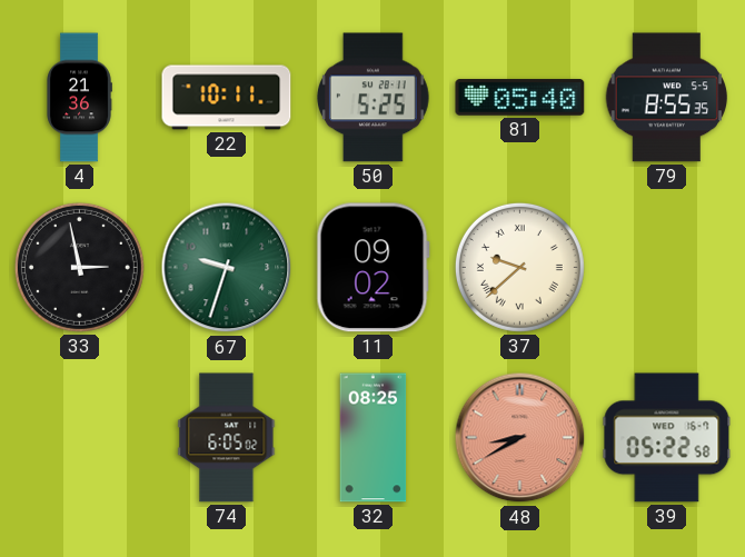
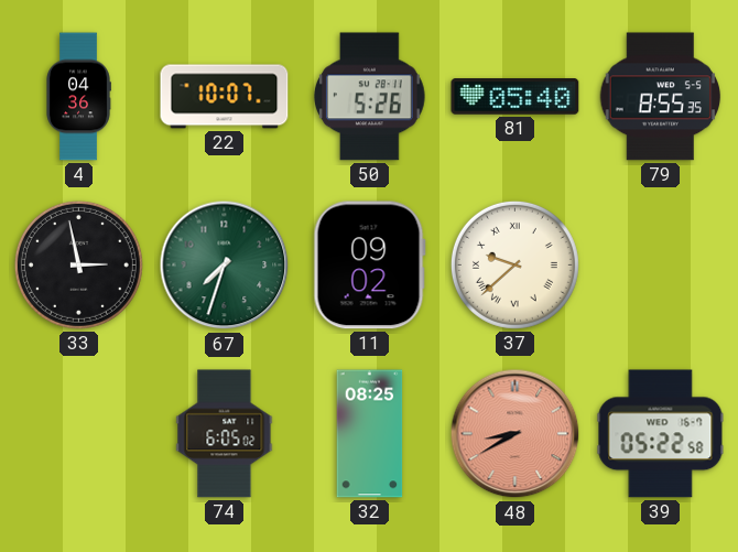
4: 21:36 -> 04:36
22: 10:11 -> 10:07
50: 5:25 -> 5:26
67: 9:33 -> 7:33
